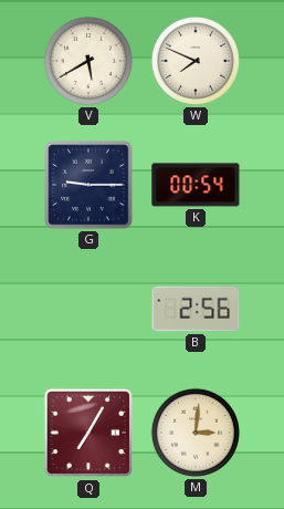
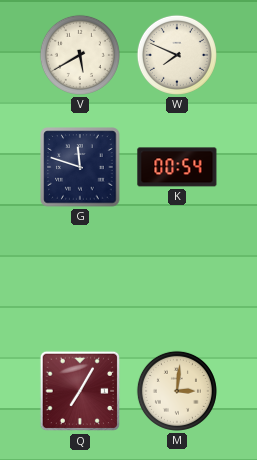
G: 9:15 -> 11:48
B: 2:56 -> none
